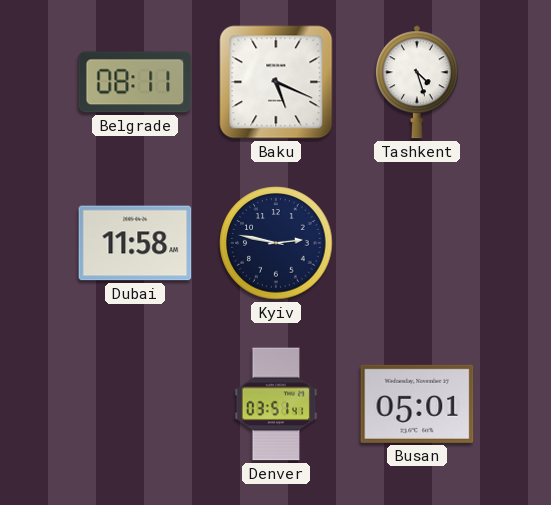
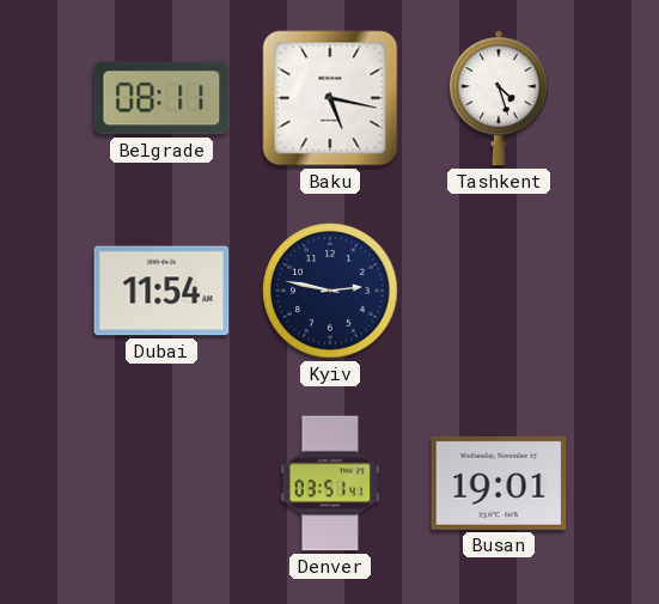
Baku: 5:19 -> 5:17
Dubai: 11:58 -> 11:54
Busan: 05:01 -> 19:01
